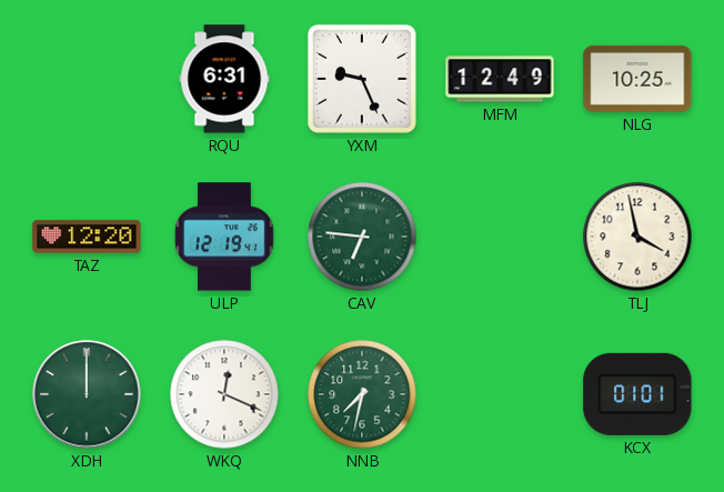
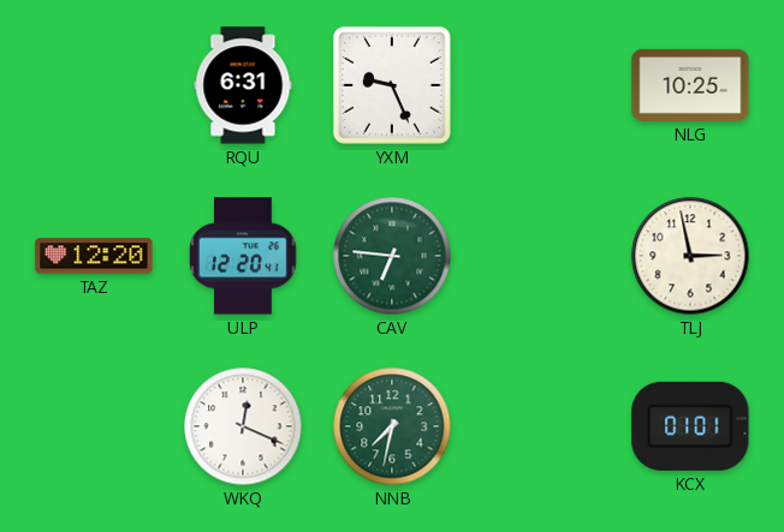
MFM: 12:49 -> none
ULP: 12:19 -> 12:20
TLJ: 3:58 -> 2:58
XDH: 12:00 -> none
